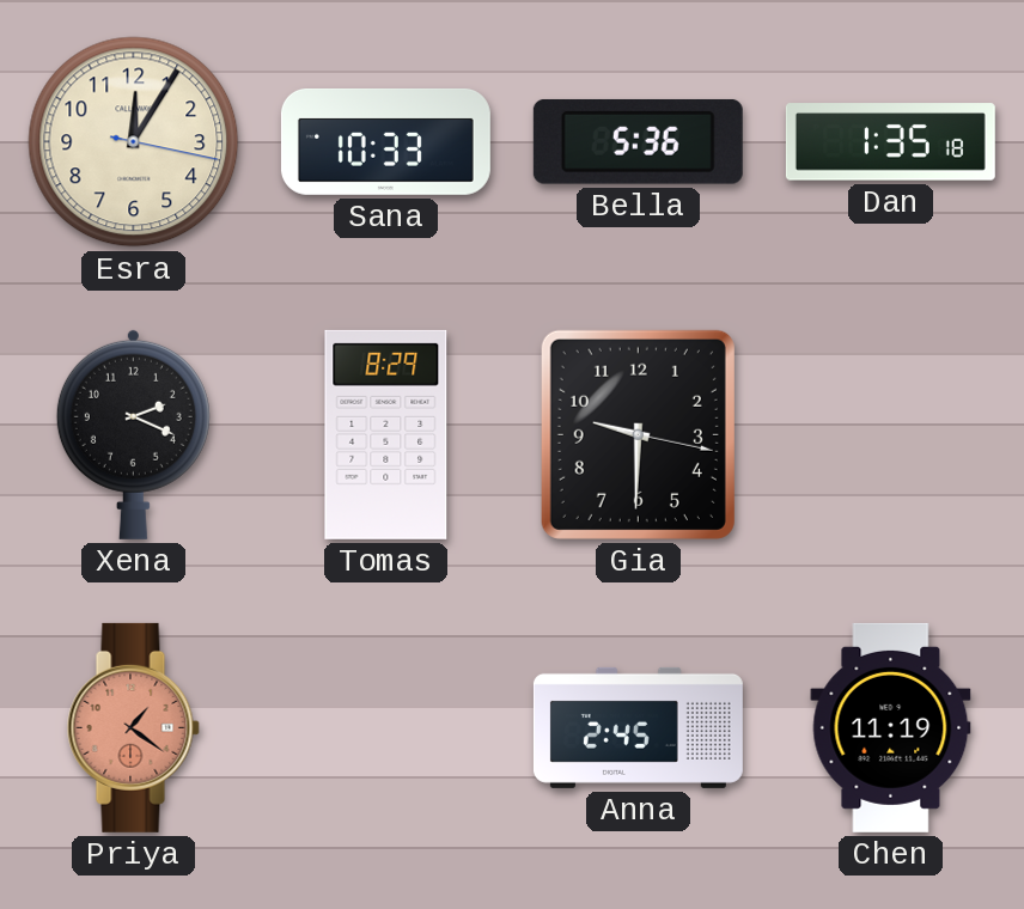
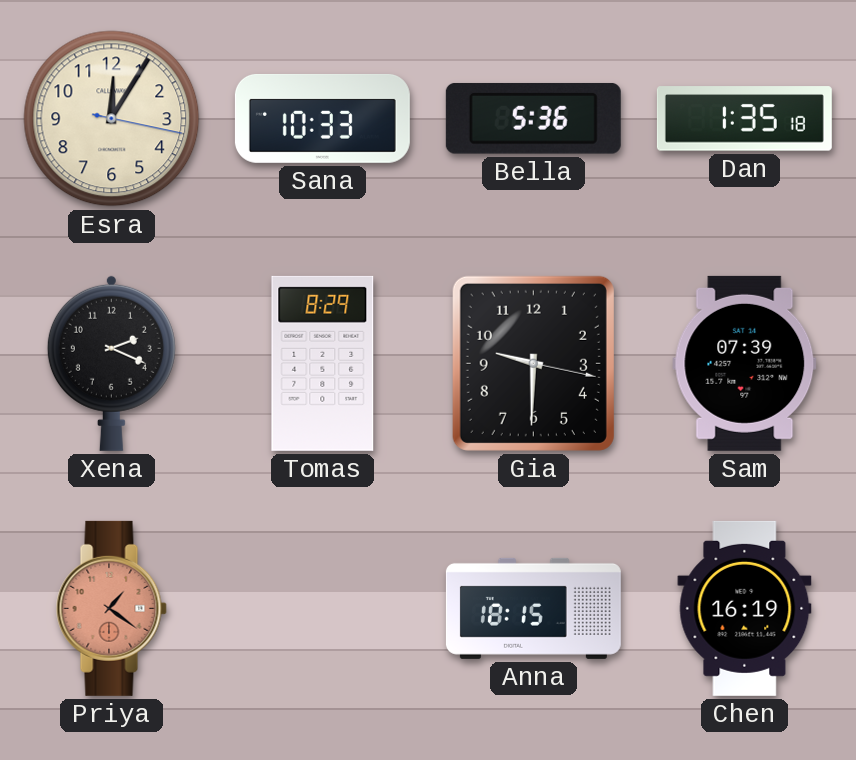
Sam: none -> 07:39
Anna: 2:45 -> 18:15
Chen: 11:19 -> 16:19
